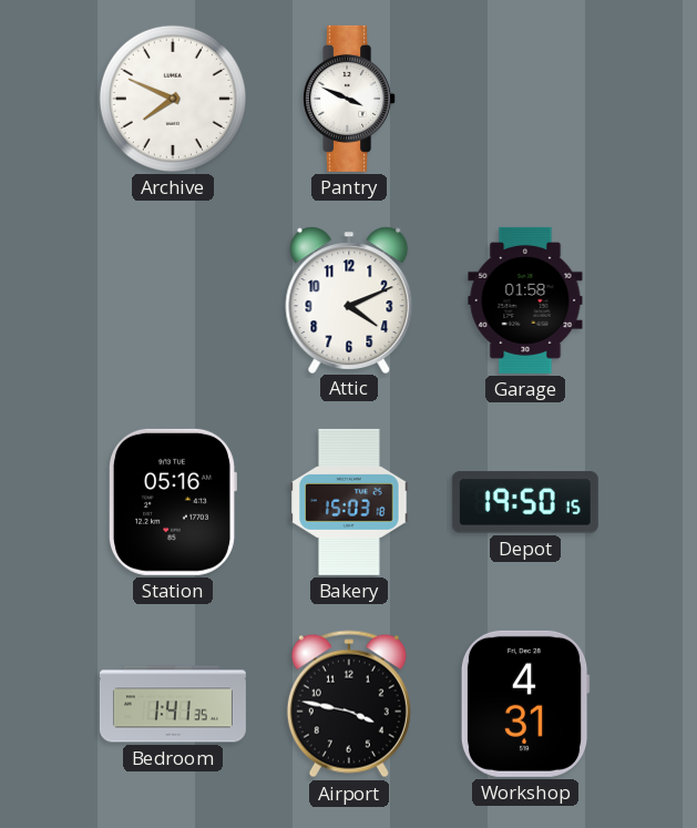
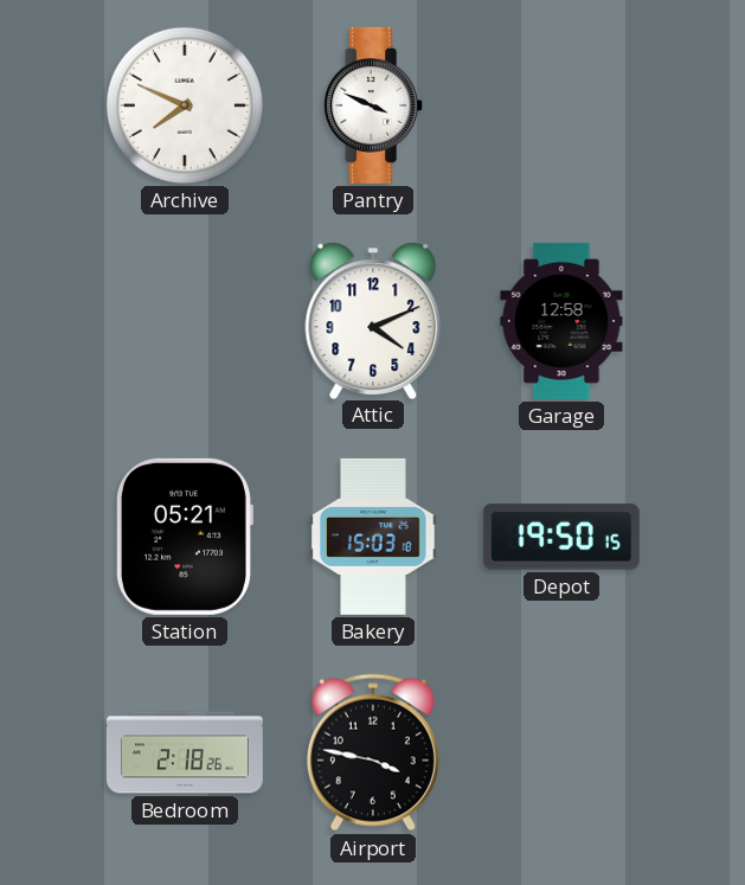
Garage: 01:58 -> 12:58
Station: 05:16 -> 05:21
Bedroom: 1:41 -> 2:18
Workshop: 4:31 -> none
